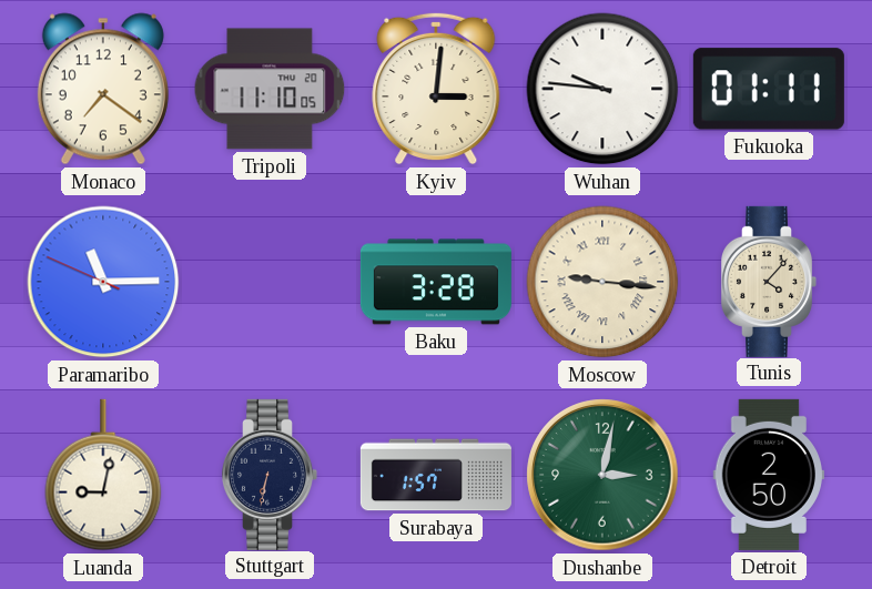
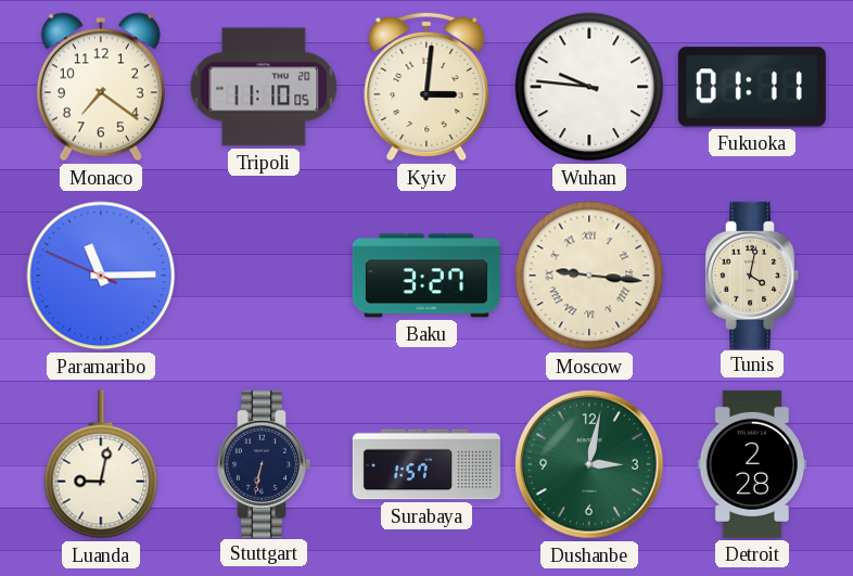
Baku: 3:28 -> 3:27
Tunis: 4:07 -> 4:02
Detroit: 2:50 -> 2:28
